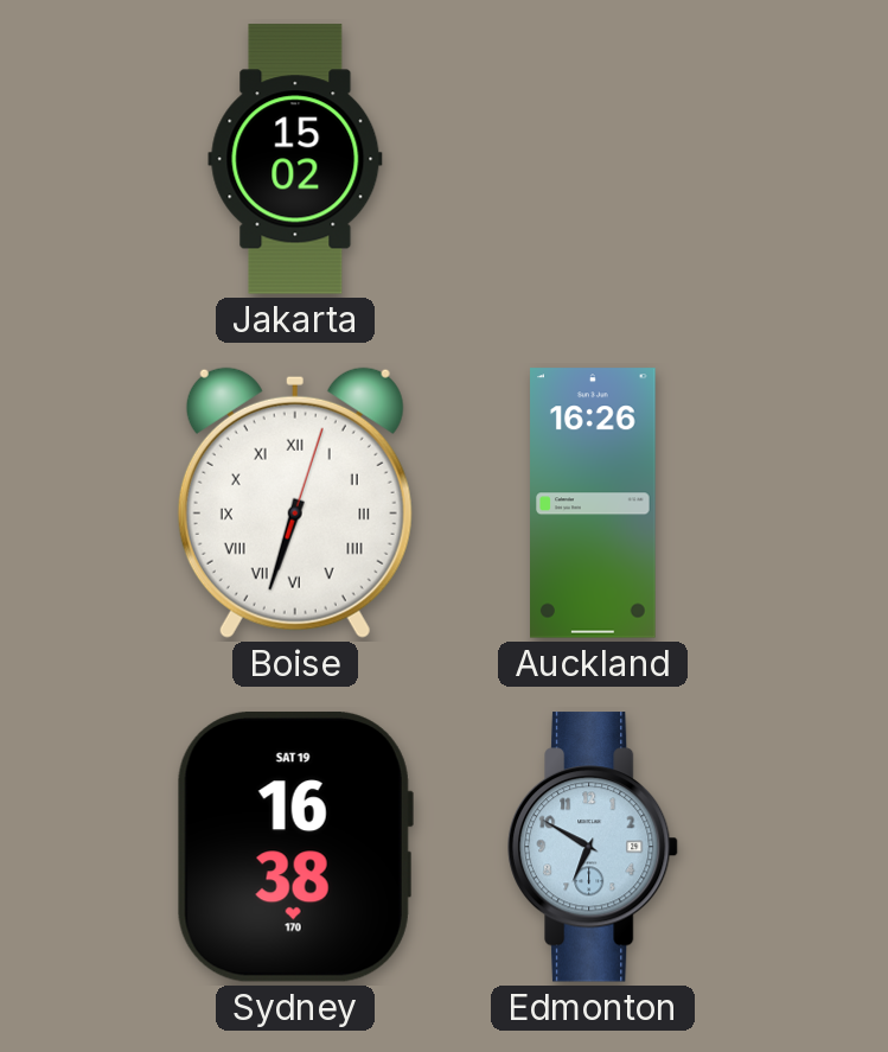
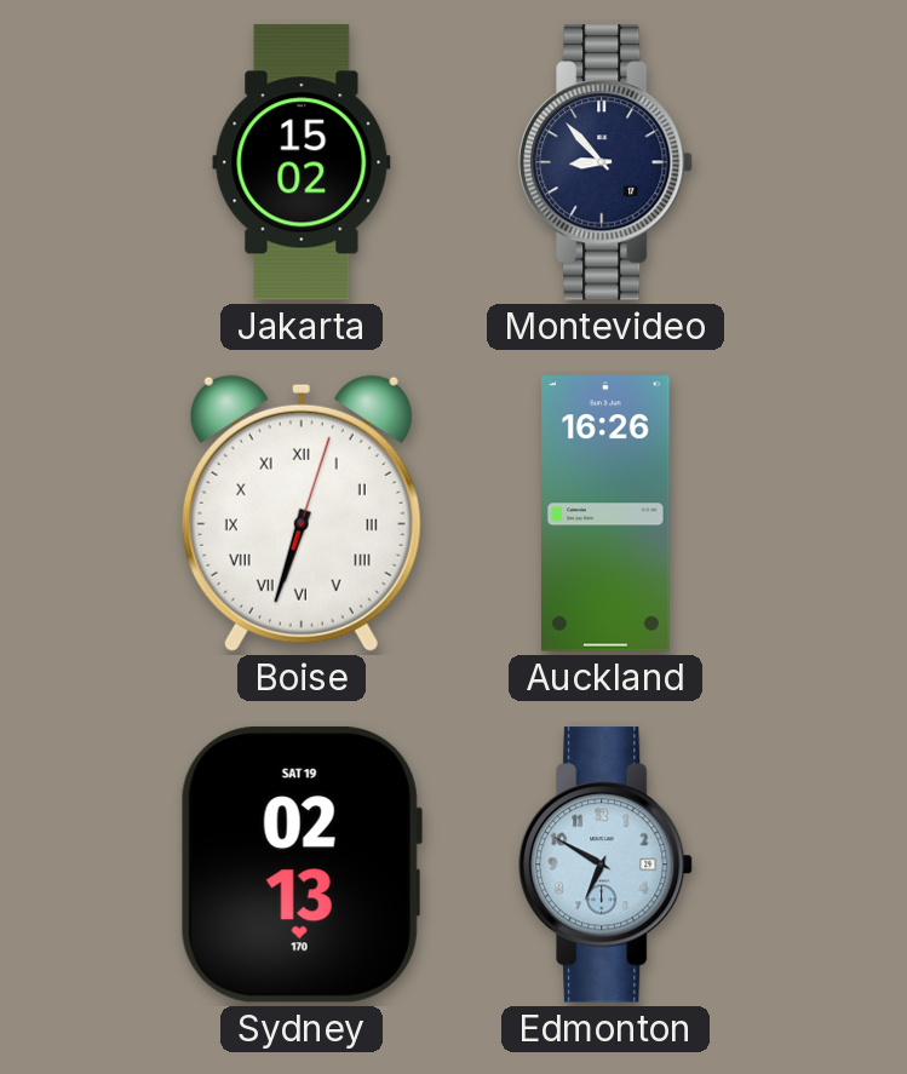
Montevideo: none -> 8:53
Sydney: 16:38 -> 02:13
